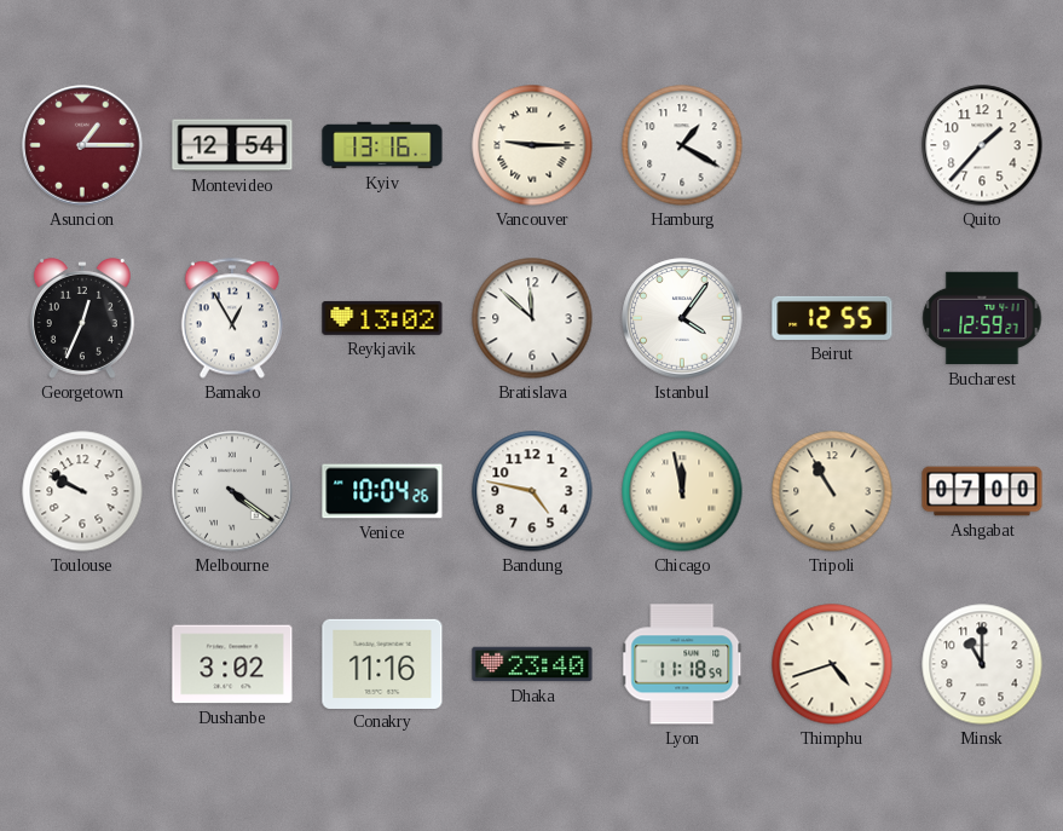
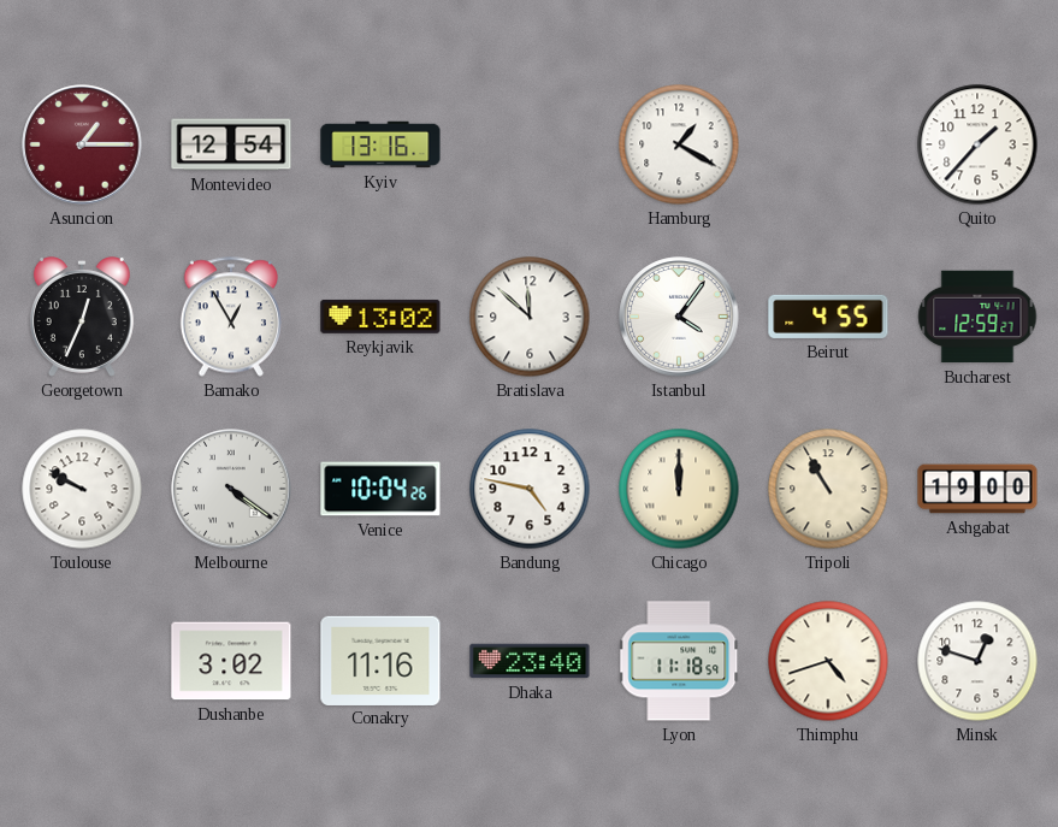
Vancouver: 9:15 -> none
Beirut: 12:55 -> 4:55
Chicago: 11:58 -> 12:00
Ashgabat: 07:00 -> 19:00
Minsk: 11:00 -> 12:48
